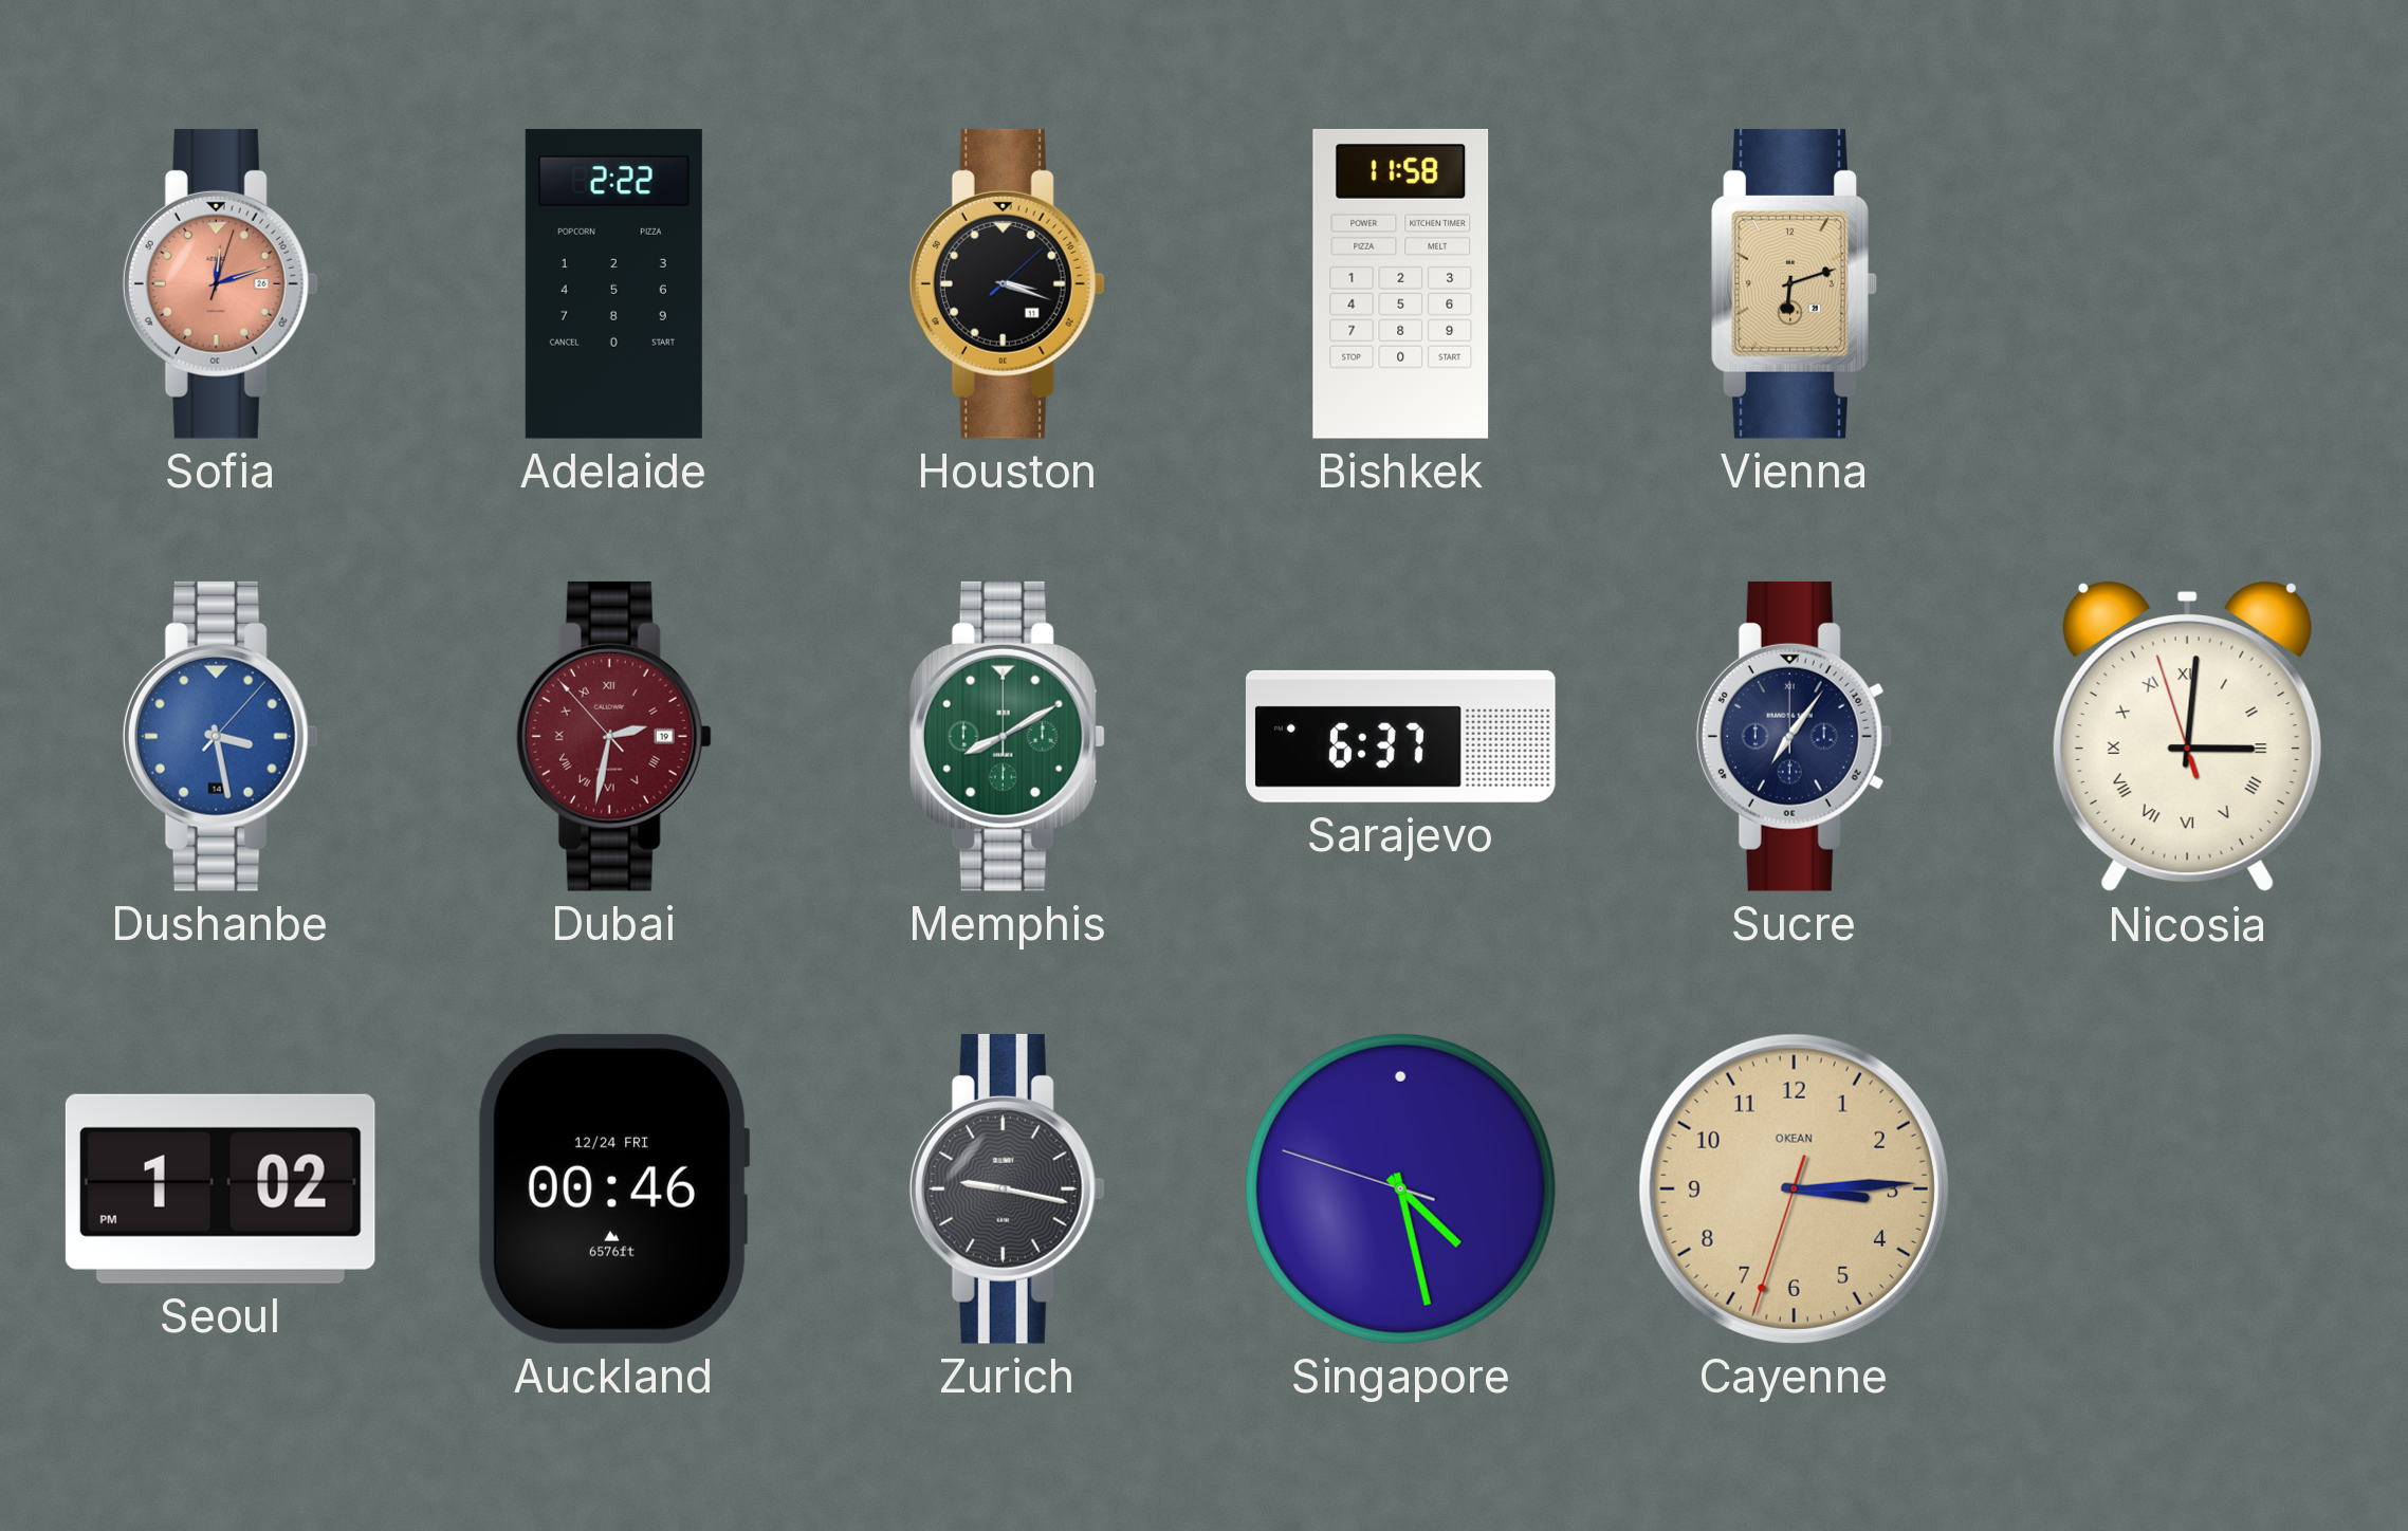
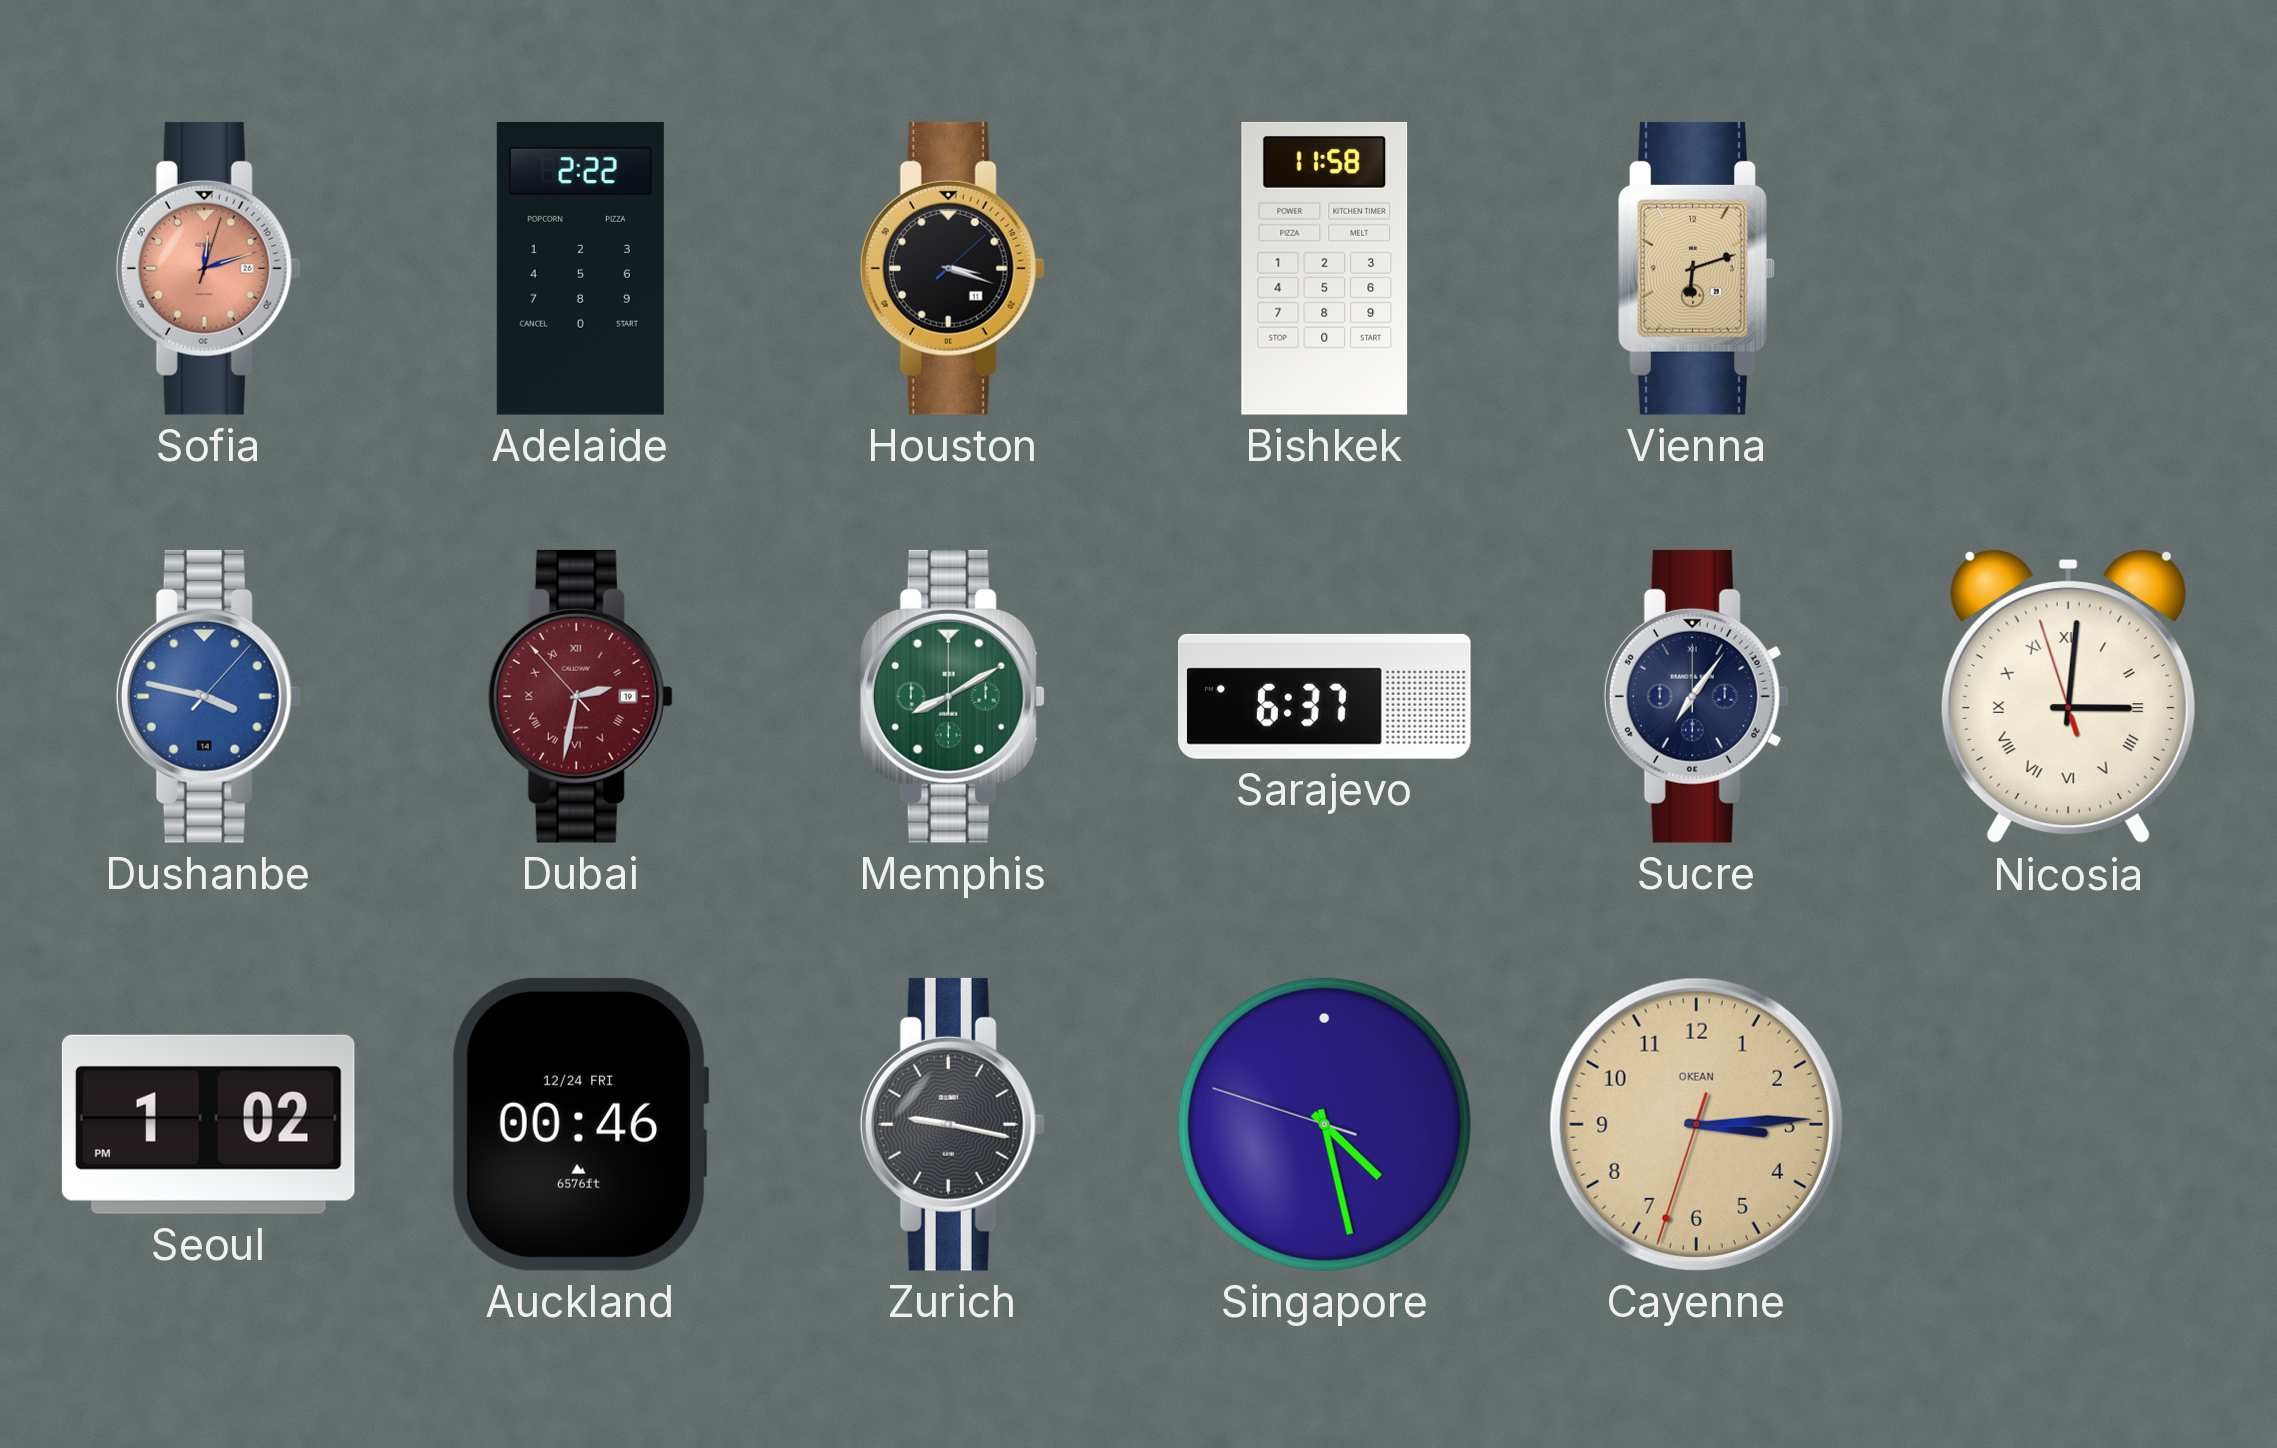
Dushanbe: 3:28 -> 3:47
